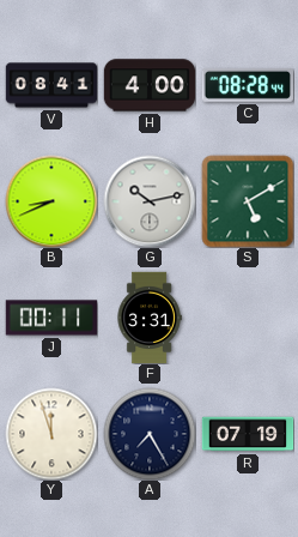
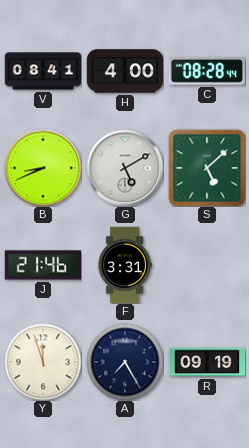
G: 10:13 -> 5:10
S: 5:10 -> 5:08
J: 00:11 -> 21:46
R: 07:19 -> 09:19
